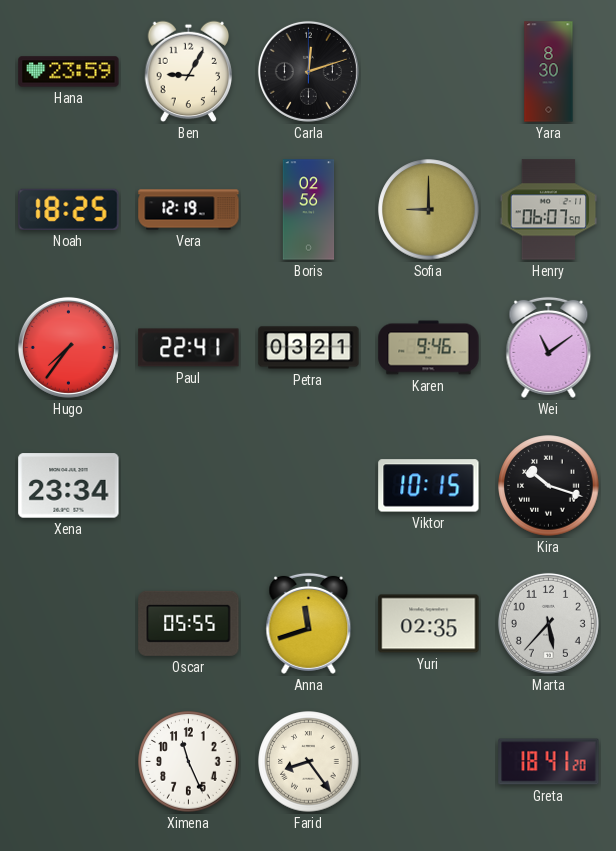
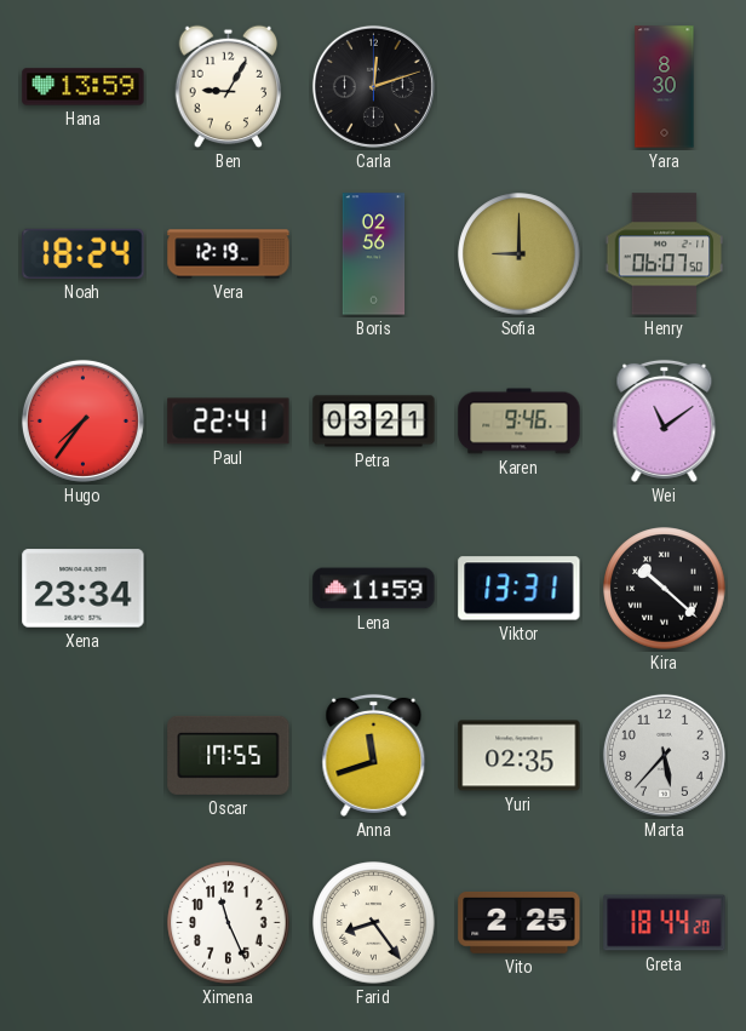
Hana: 23:59 -> 13:59
Noah: 18:25 -> 18:24
Lena: none -> 11:59
Viktor: 10:15 -> 13:31
Kira: 10:18 -> 10:22
Oscar: 05:55 -> 17:55
Vito: none -> 2:25
Greta: 18:41 -> 18:44
